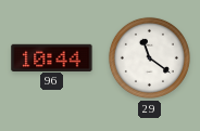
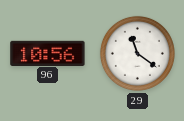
96: 10:44 -> 10:56
